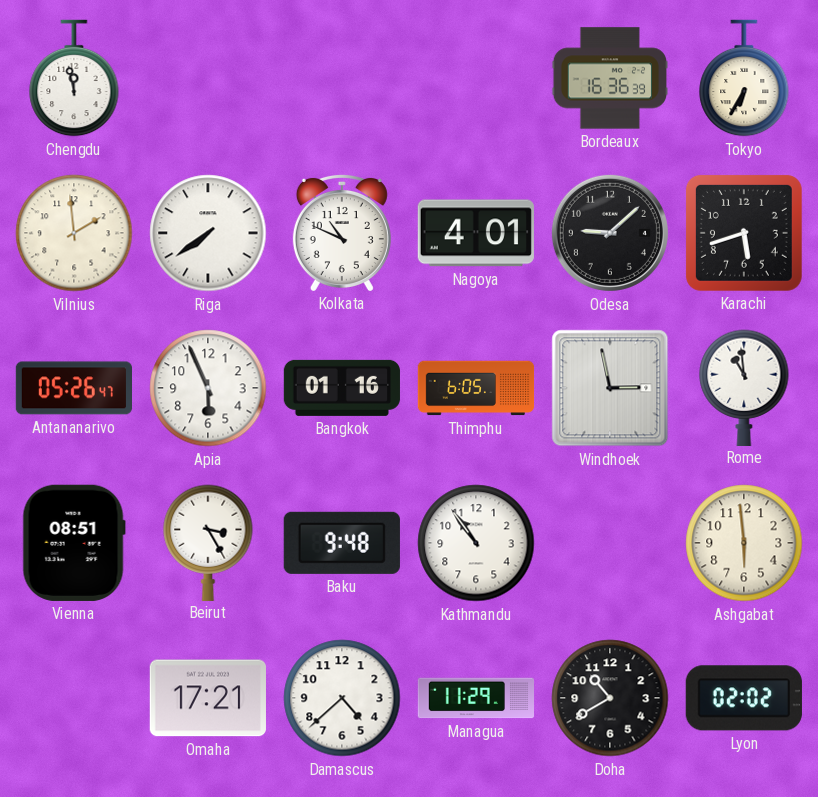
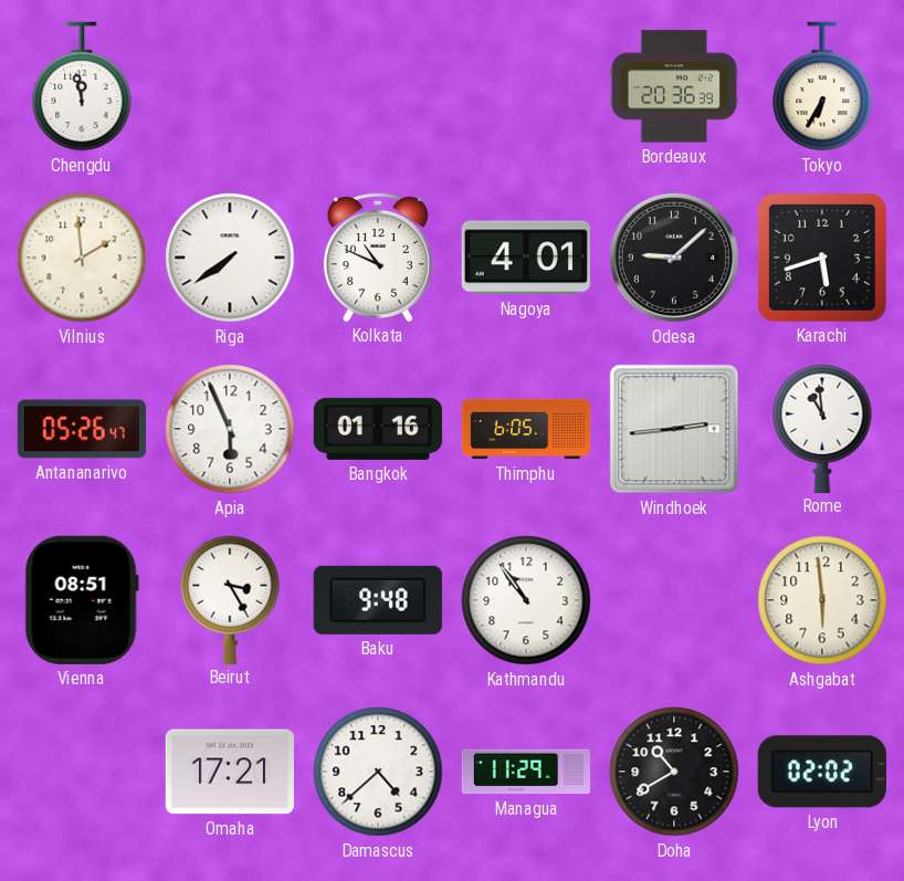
Bordeaux: 16:36 -> 20:36
Windhoek: 2:58 -> 2:44
